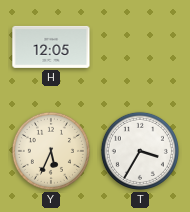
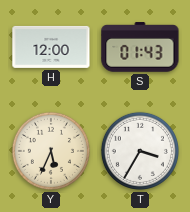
H: 12:05 -> 12:00
S: none -> 01:43
